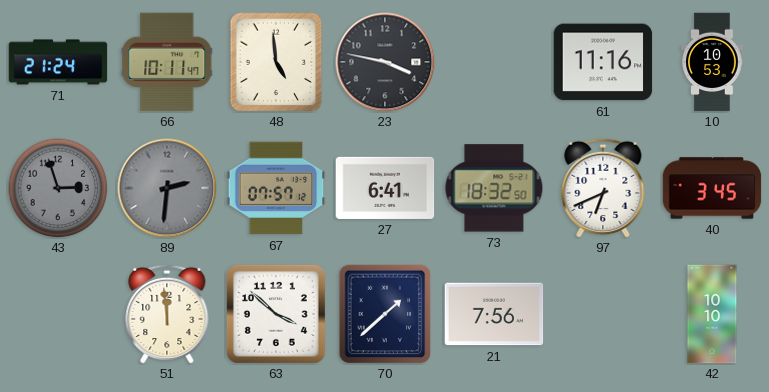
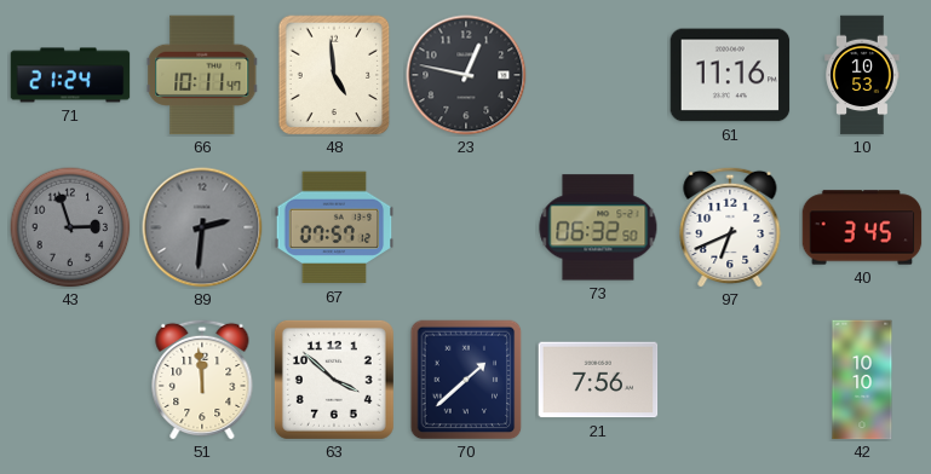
23: 3:47 -> 12:47
27: 6:41 -> none
73: 18:32 -> 06:32
